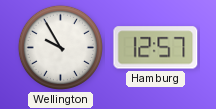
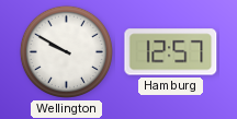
Wellington: 9:55 -> 9:50
